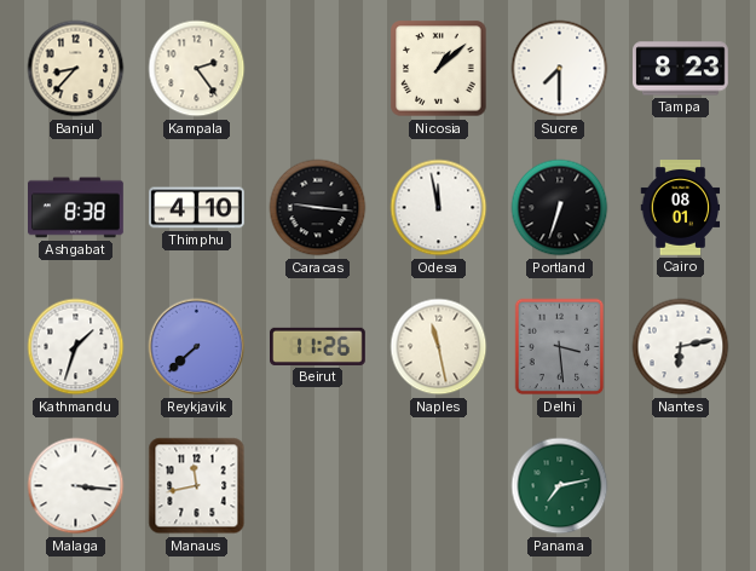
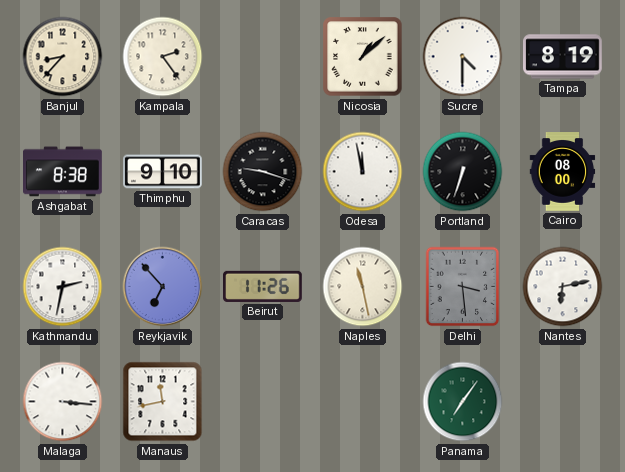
Sucre: 7:30 -> 4:30
Tampa: 8:23 -> 8:19
Thimphu: 4:10 -> 9:10
Caracas: 9:16 -> 9:18
Cairo: 08:01 -> 08:00
Kathmandu: 1:33 -> 2:32
Reykjavik: 7:38 -> 6:53
Panama: 7:13 -> 7:06
